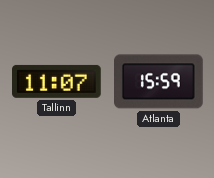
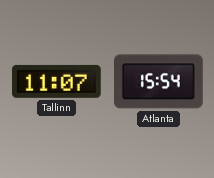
Atlanta: 15:59 -> 15:54
